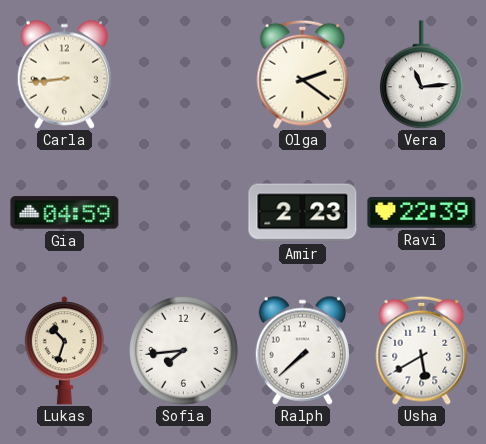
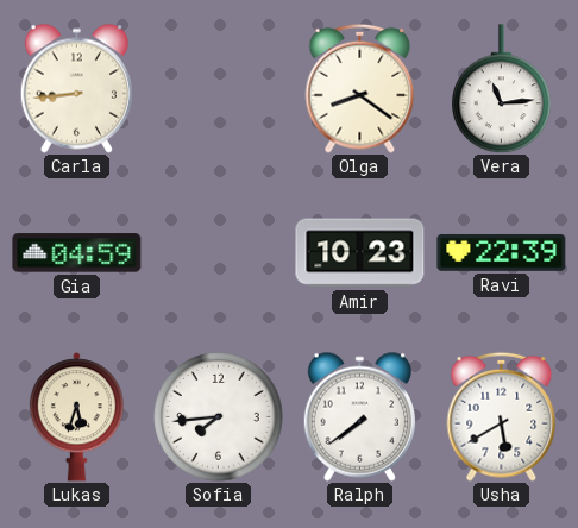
Olga: 2:21 -> 8:21
Amir: 2:23 -> 10:23
Lukas: 10:33 -> 5:33
Ralph: 7:38 -> 7:39
